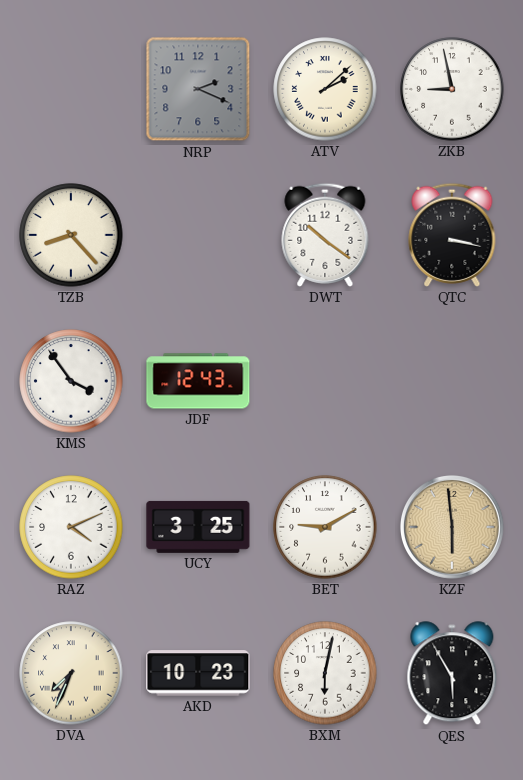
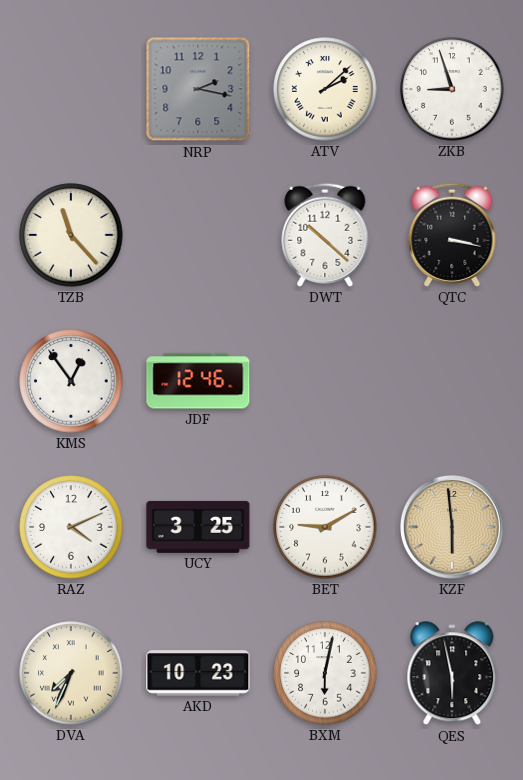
NRP: 2:19 -> 2:17
ZKB: 8:58 -> 8:57
TZB: 8:23 -> 11:23
DWT: 10:21 -> 10:22
KMS: 3:54 -> 12:54
JDF: 12:43 -> 12:46
QES: 5:55 -> 5:58
